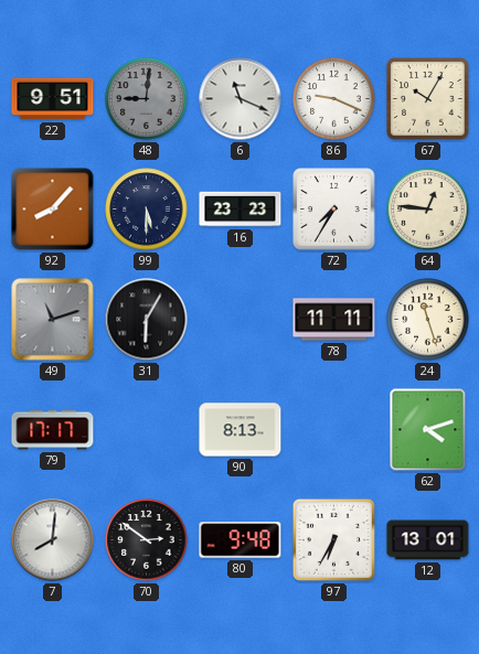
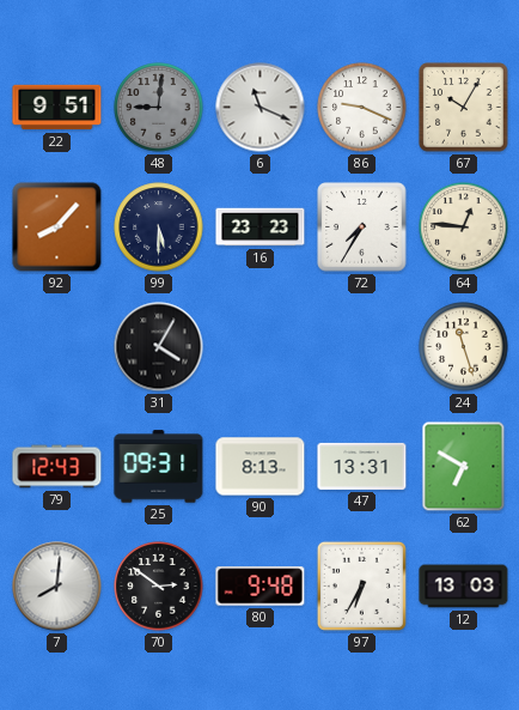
49: 11:12 -> none
31: 6:05 -> 4:05
78: 11:11 -> none
79: 17:17 -> 12:43
25: none -> 09:31
47: none -> 13:31
62: 4:12 -> 6:50
12: 13:01 -> 13:03
